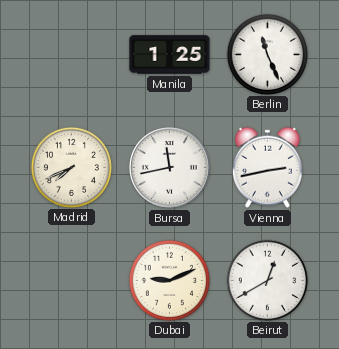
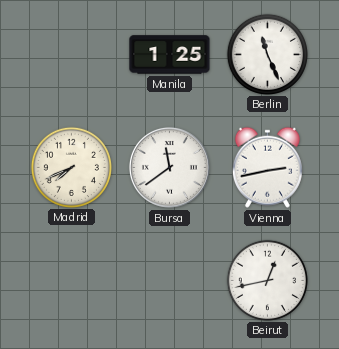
Bursa: 11:43 -> 11:39
Dubai: 9:11 -> none
Beirut: 12:40 -> 12:43
